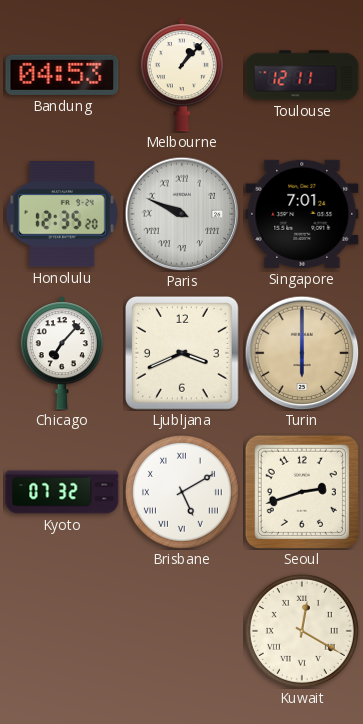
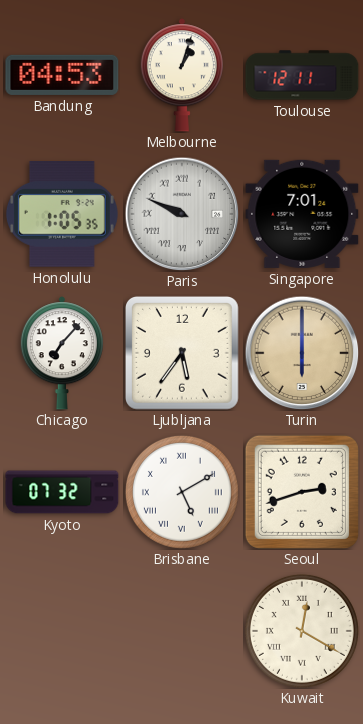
Melbourne: 1:07 -> 1:03
Honolulu: 12:35 -> 1:05
Ljubljana: 3:41 -> 5:36
